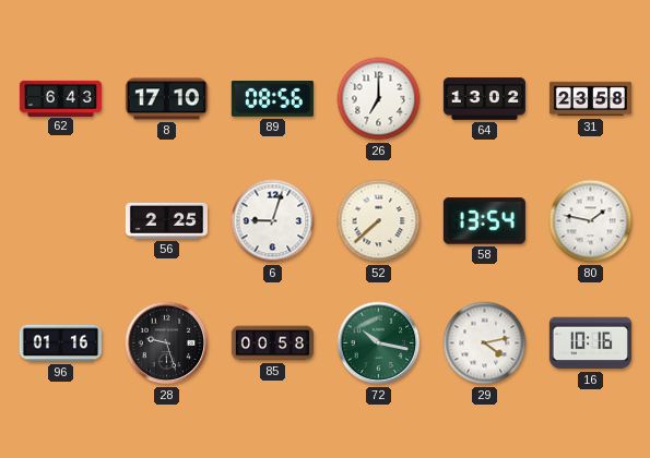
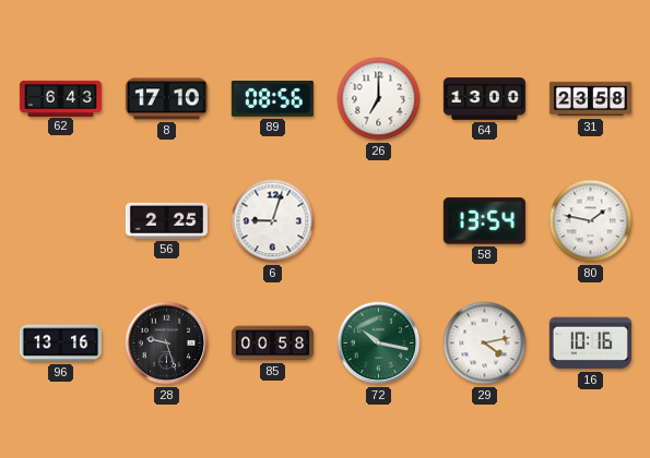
64: 13:02 -> 13:00
52: 7:38 -> none
96: 01:16 -> 13:16
